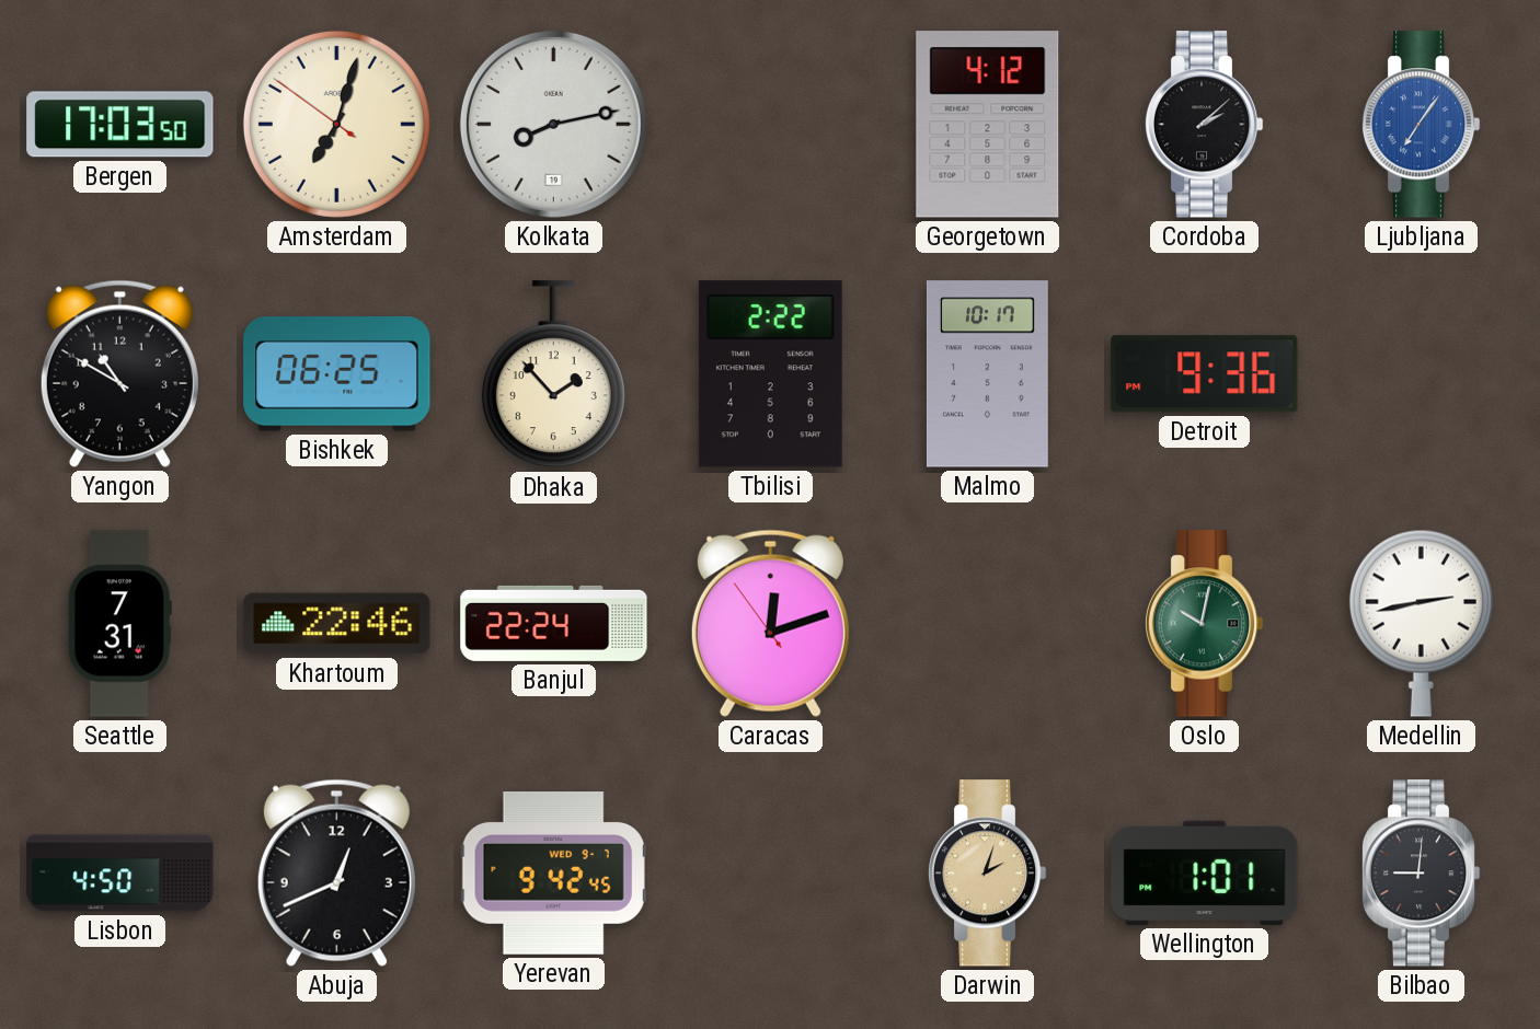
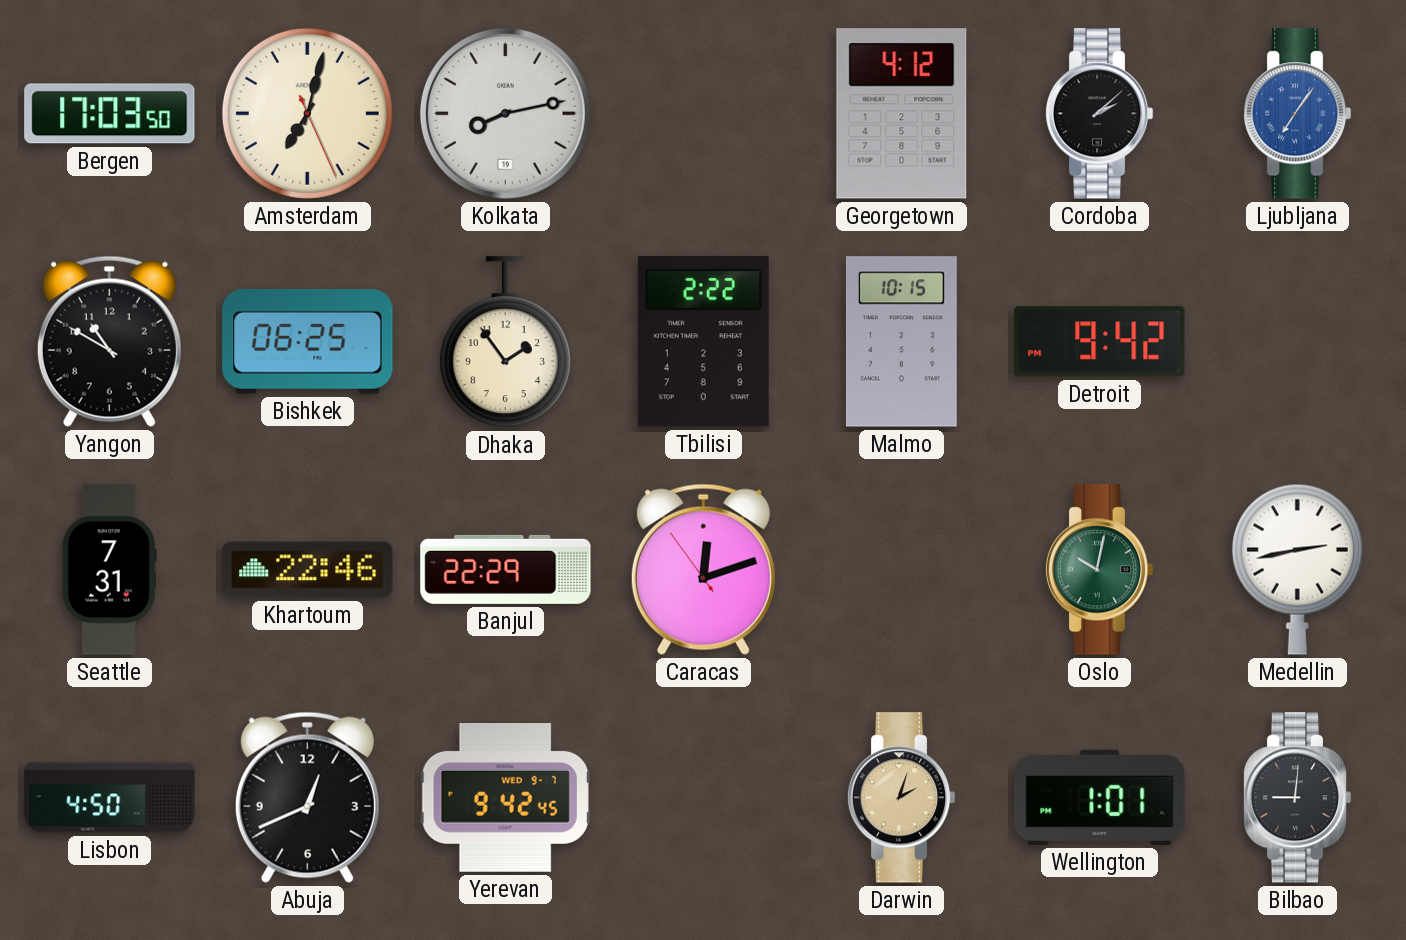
Amsterdam: 7:02:51 -> 7:02:26
Dhaka: 1:53 -> 1:54
Malmo: 10:17 -> 10:15
Detroit: 9:36 -> 9:42
Banjul: 22:24 -> 22:29
